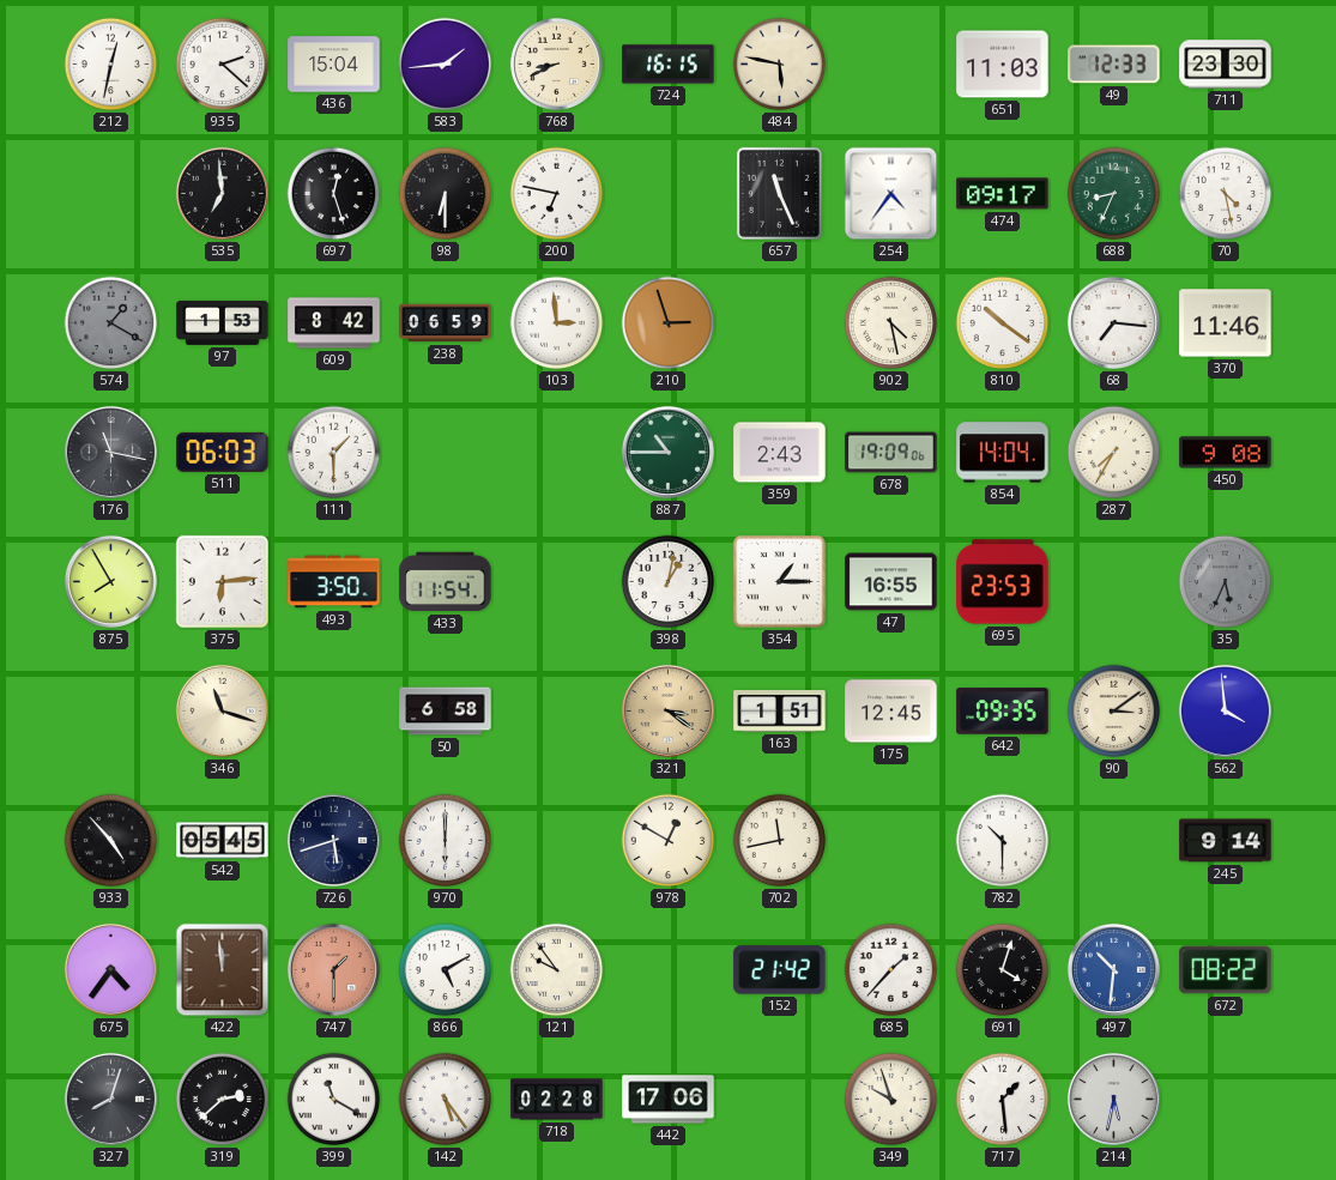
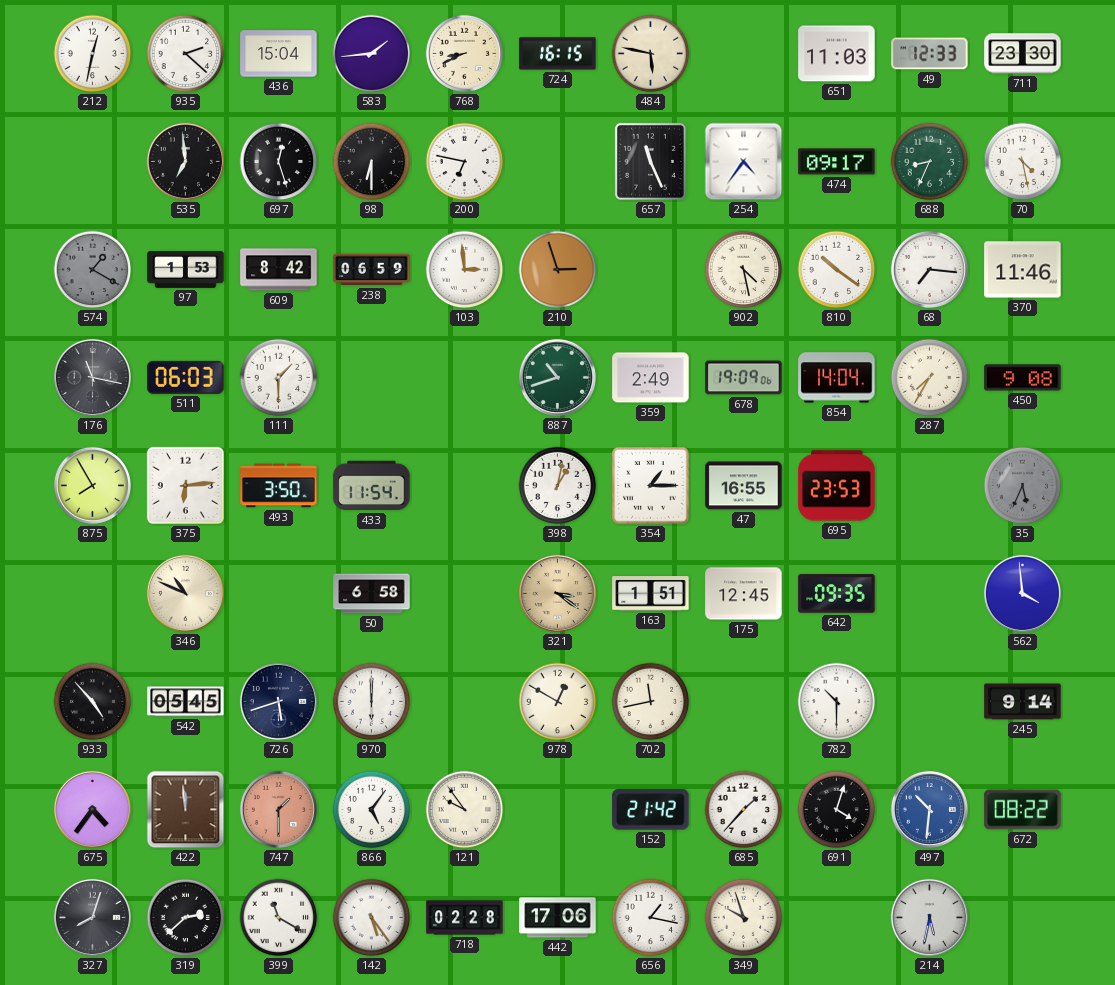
887: 10:45 -> 10:42
359: 2:43 -> 2:49
346: 11:18 -> 10:49
90: 3:09 -> none
866: 5:10 -> 5:06
656: none -> 1:17
717: 1:29 -> none
